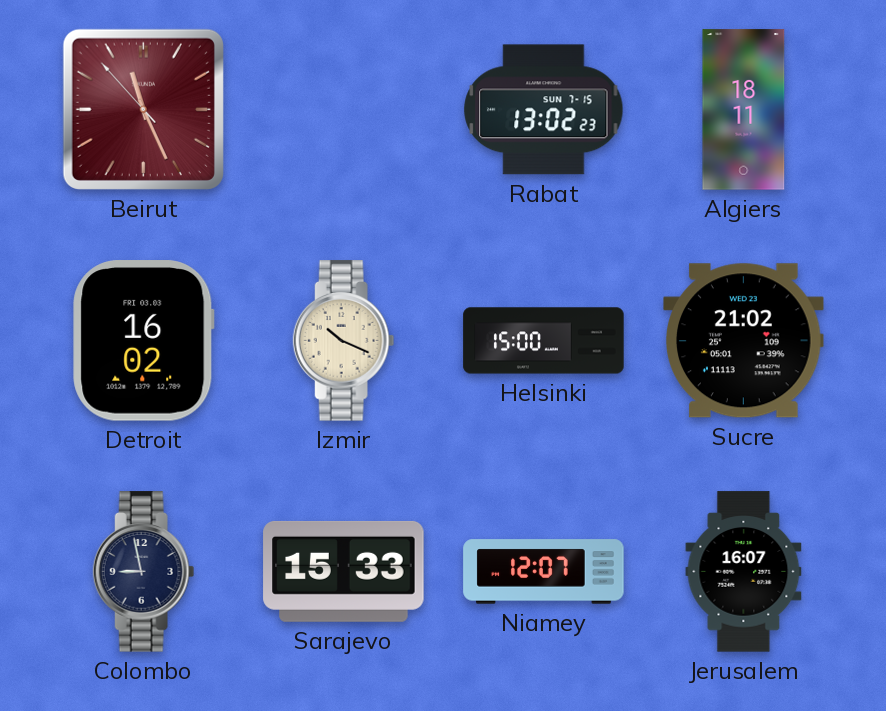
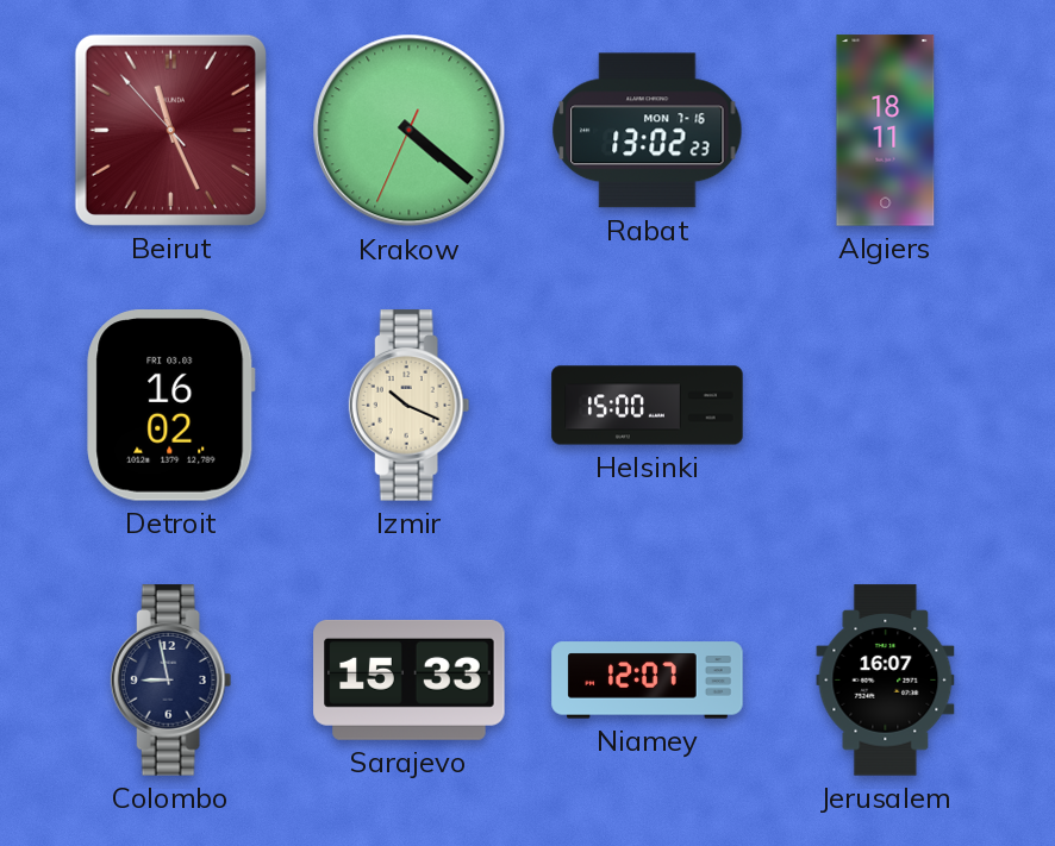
Krakow: none -> 4:21
Rabat date: SUN 7-15 -> MON 7-16
Sucre: 21:02 -> none
